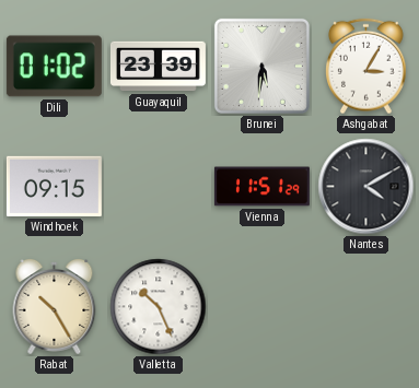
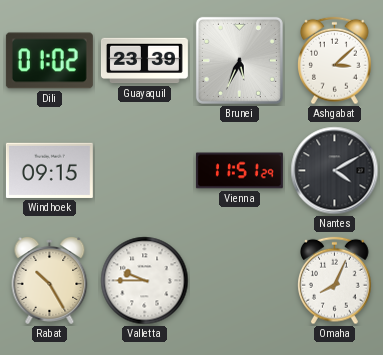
Brunei: 5:31 -> 5:34
Ashgabat: 3:05 -> 3:08
Valletta: 10:26 -> 9:45
Omaha: none -> 8:04
